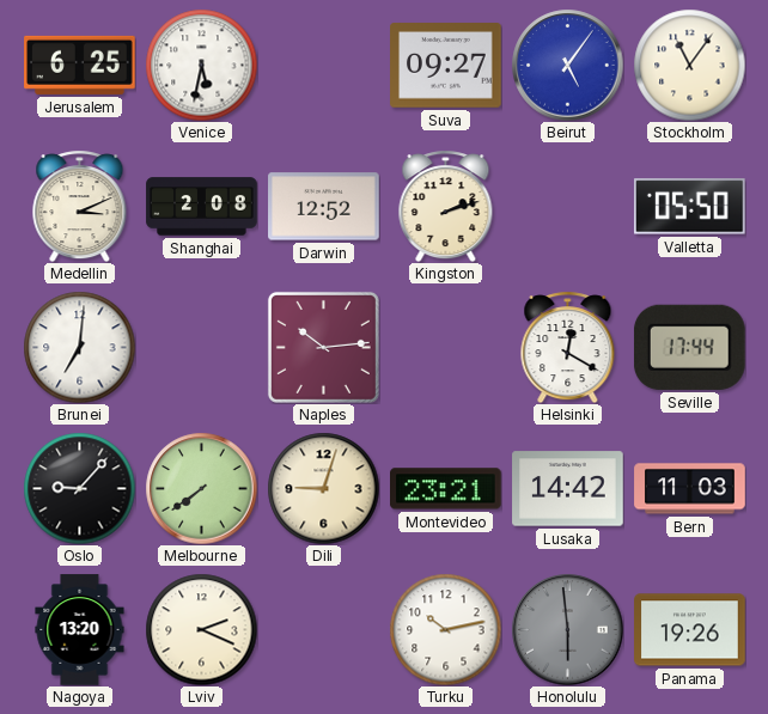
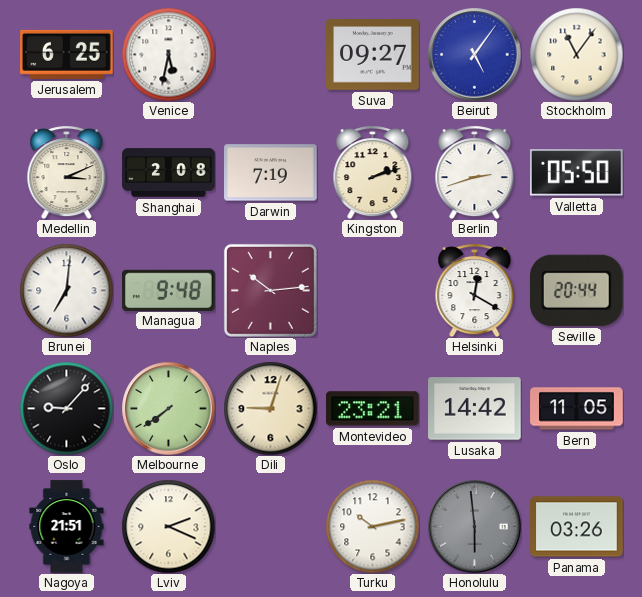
Darwin: 12:52 -> 7:19
Berlin: none -> 2:42
Managua: none -> 9:48
Seville: 17:44 -> 20:44
Bern: 11:03 -> 11:05
Nagoya: 13:20 -> 21:51
Panama: 19:26 -> 03:26
